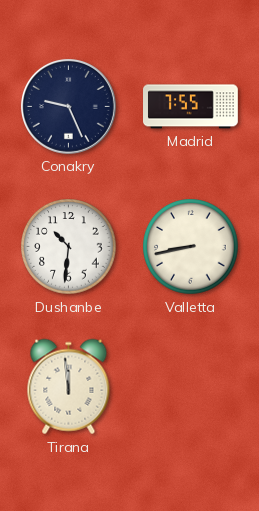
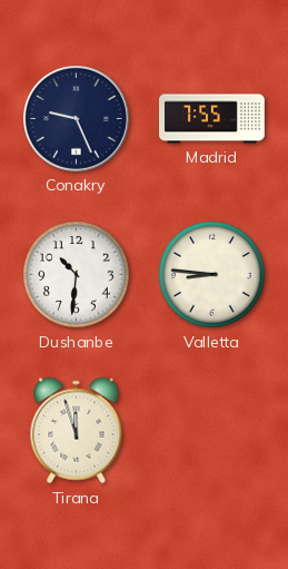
Valletta: 8:43 -> 8:46
Tirana: 11:59 -> 11:57
